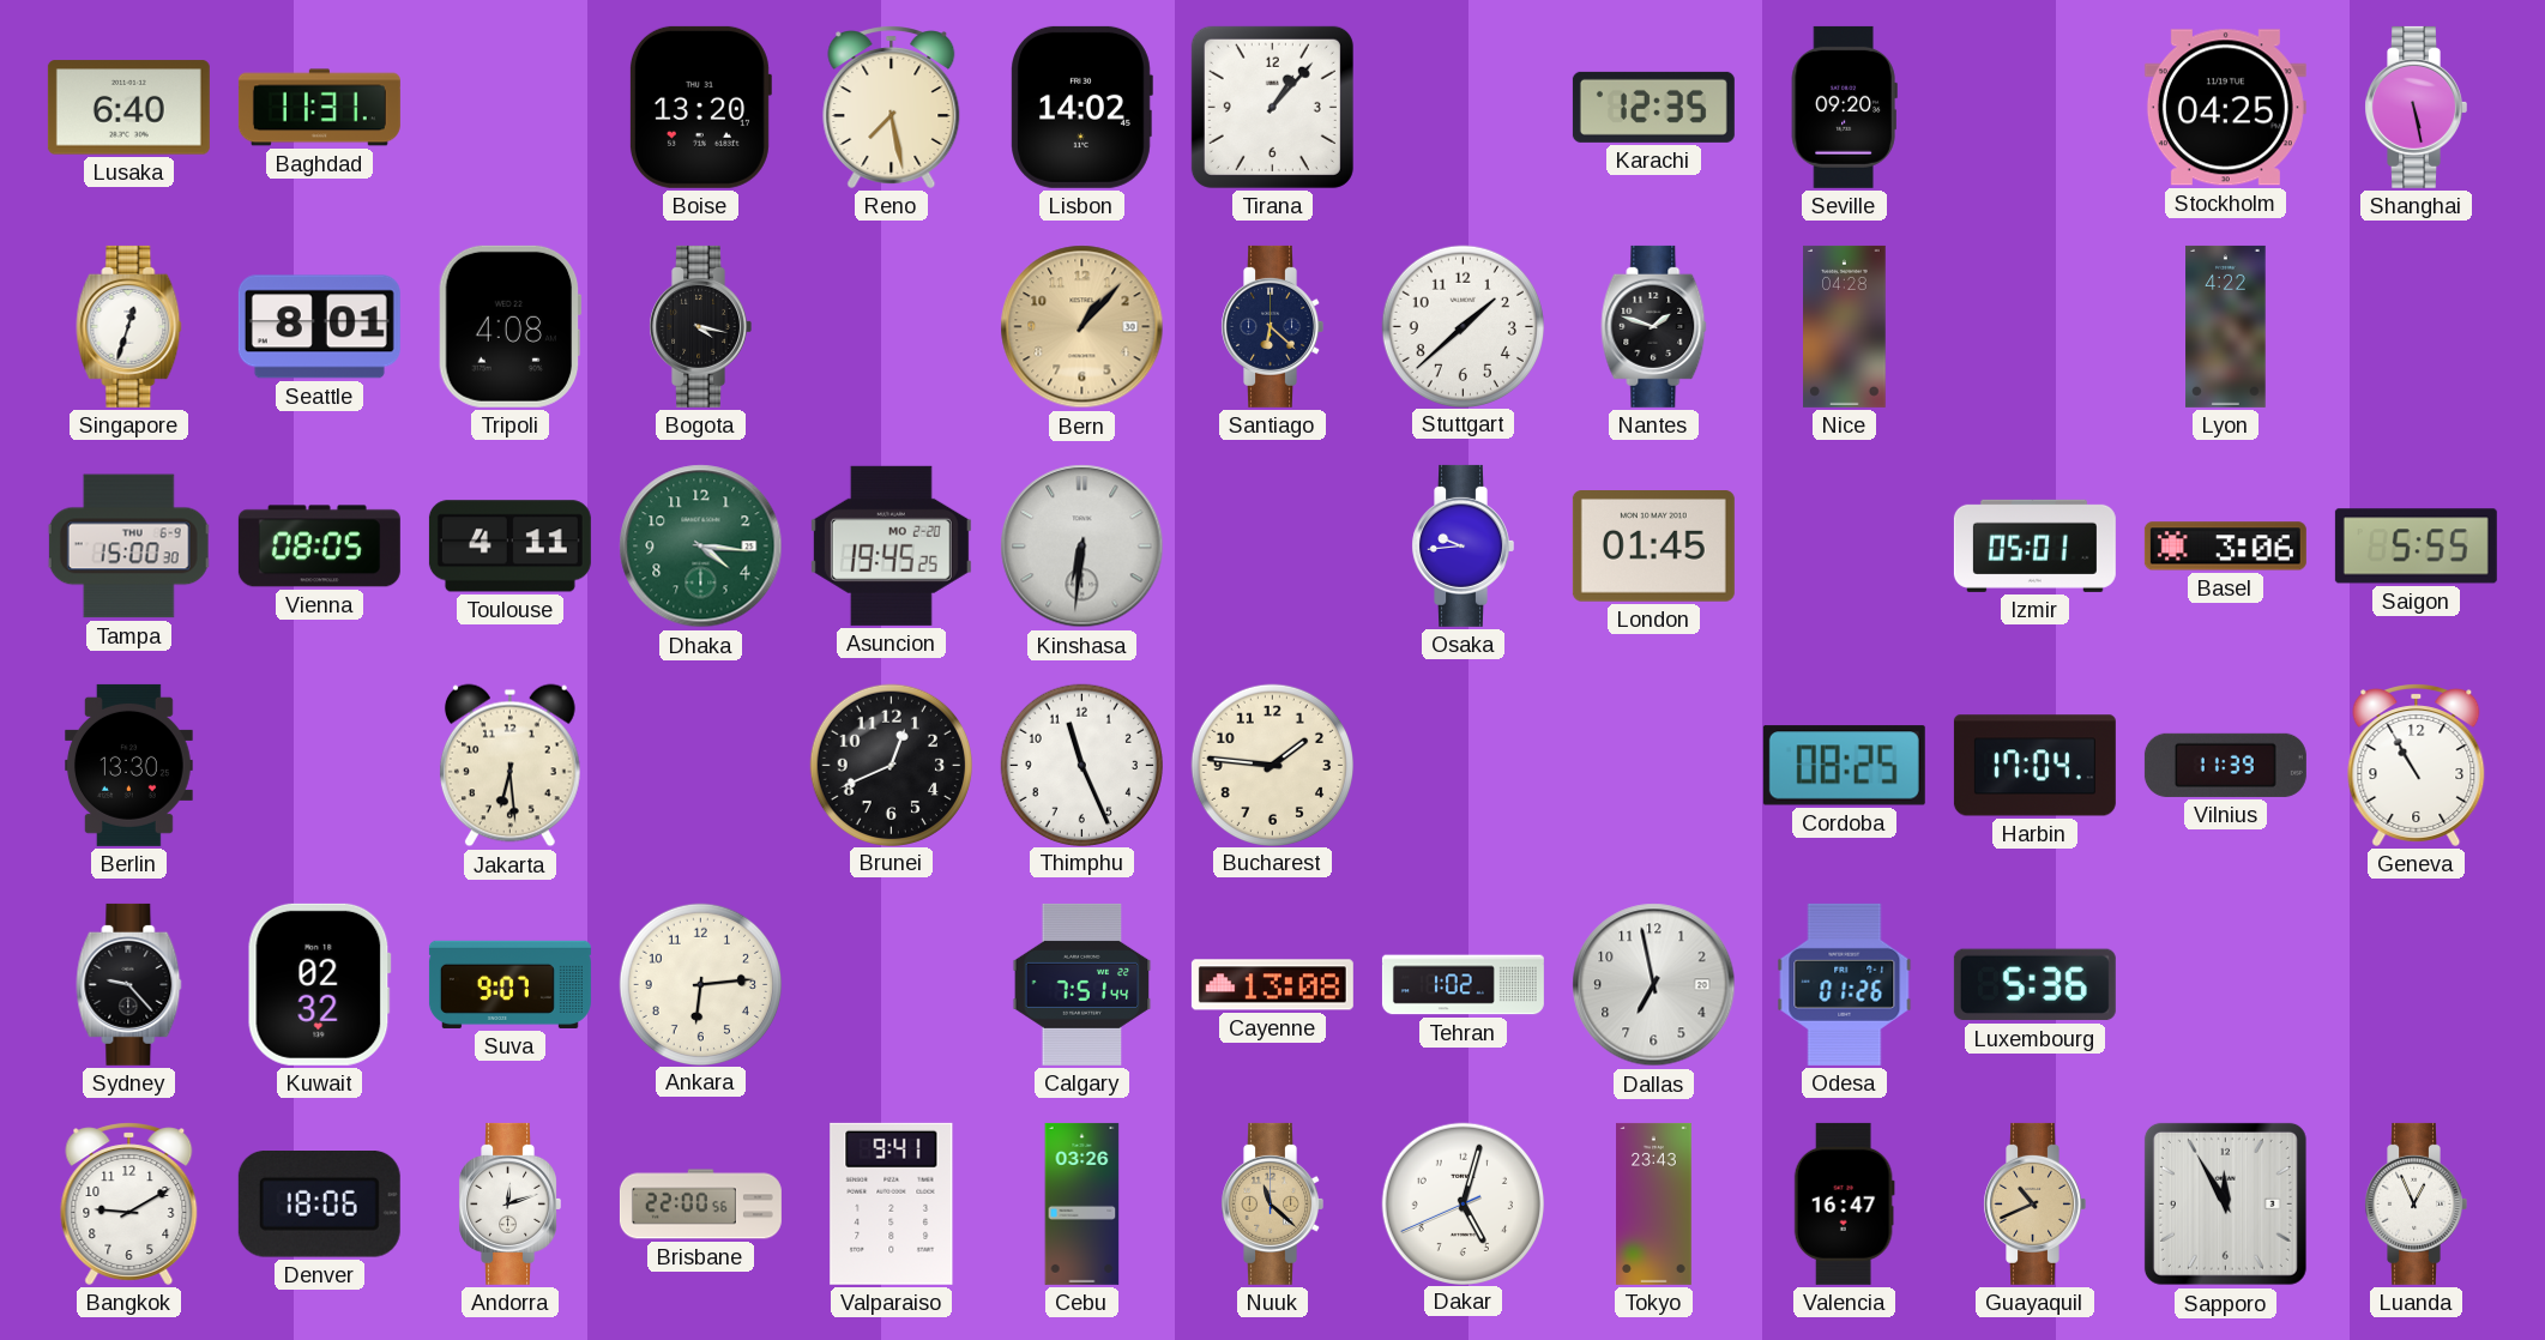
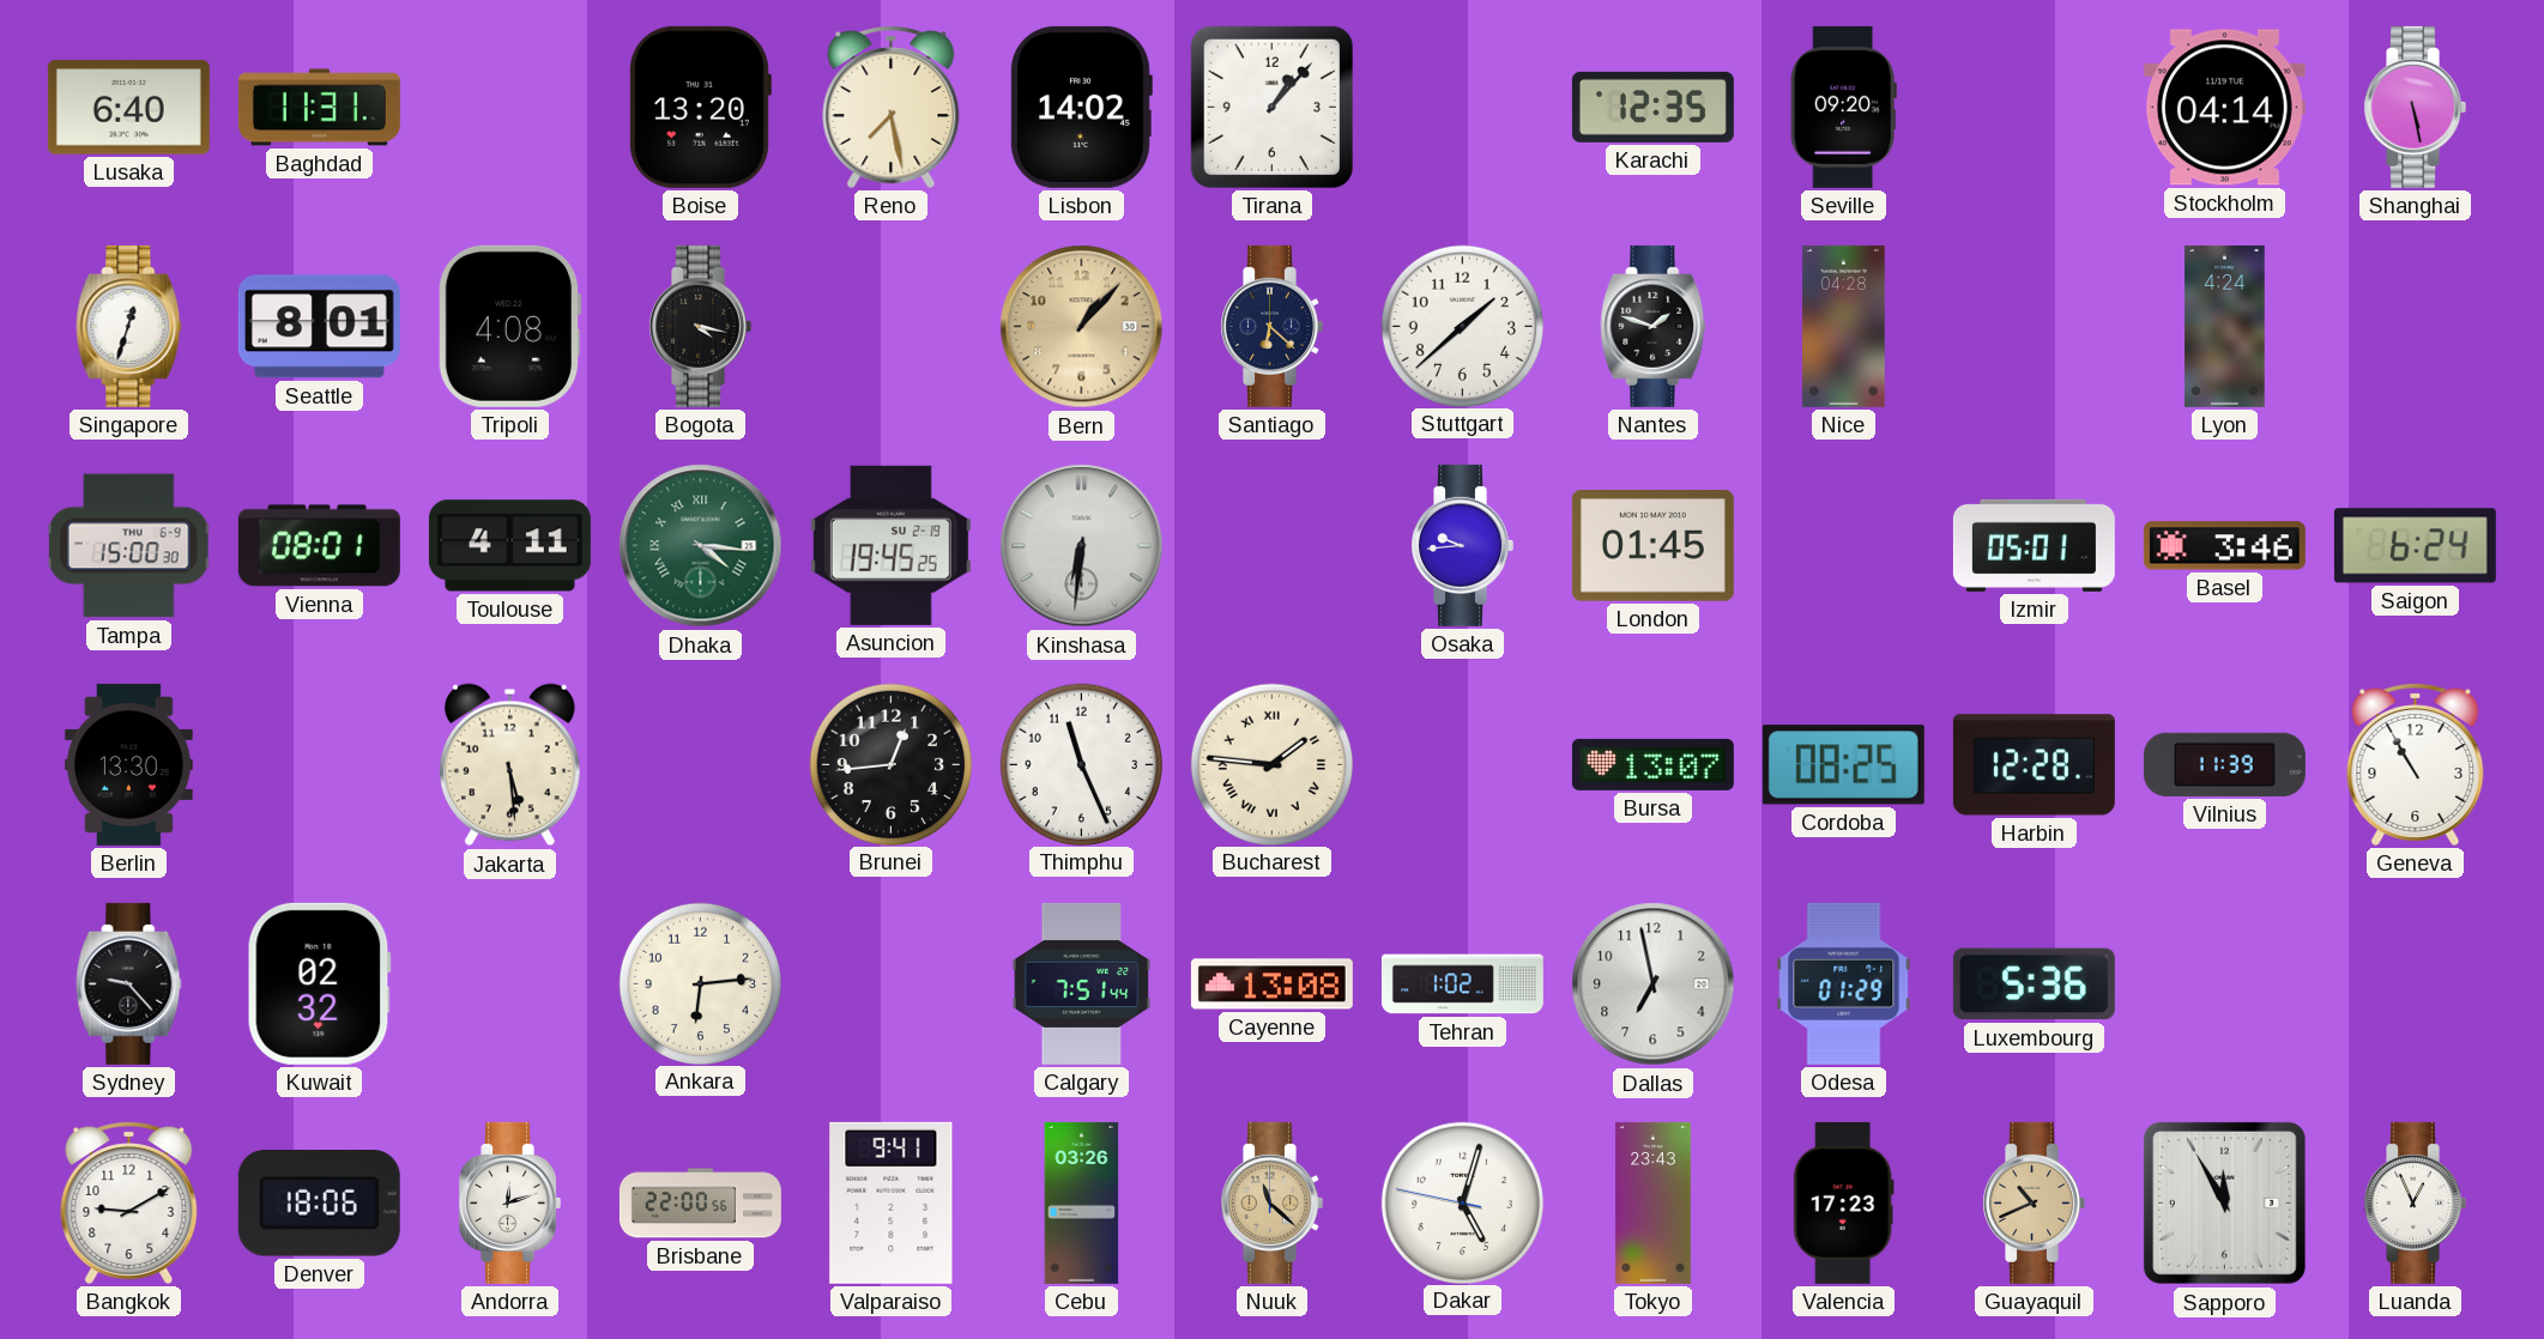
Stockholm: 04:25 -> 04:14
Lyon: 4:22 -> 4:24
Vienna: 08:05 -> 08:01
Dhaka numerals: Arabic -> Roman
Asuncion date: MO 2-20 -> SU 2-19
Basel: 3:06 -> 3:46
Saigon: 5:55 -> 6:24
Jakarta: 6:29 -> 5:29
Brunei: 12:41 -> 12:44
Bucharest numerals: Arabic -> Roman
Bursa: none -> 13:07
Harbin: 17:04 -> 12:28
Suva: 9:07 -> none
Odesa: 01:26 -> 01:29
Dakar: 5:02:41 -> 5:02:47
Valencia: 16:47 -> 17:23
